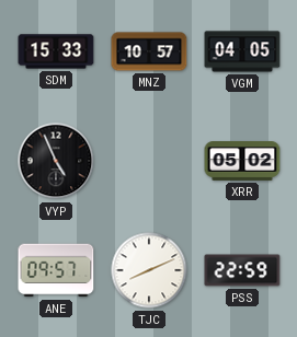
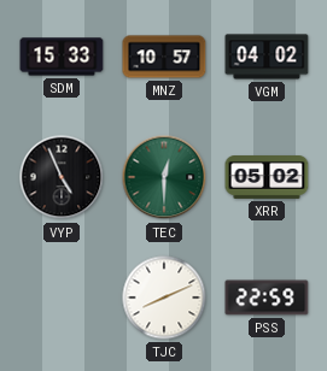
VGM: 04:05 -> 04:02
TEC: none -> 12:30
ANE: 09:57 -> none
